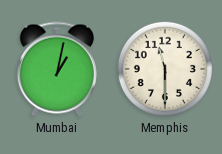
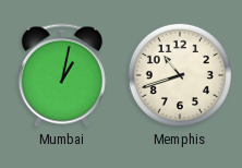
Memphis: 11:30 -> 10:42
